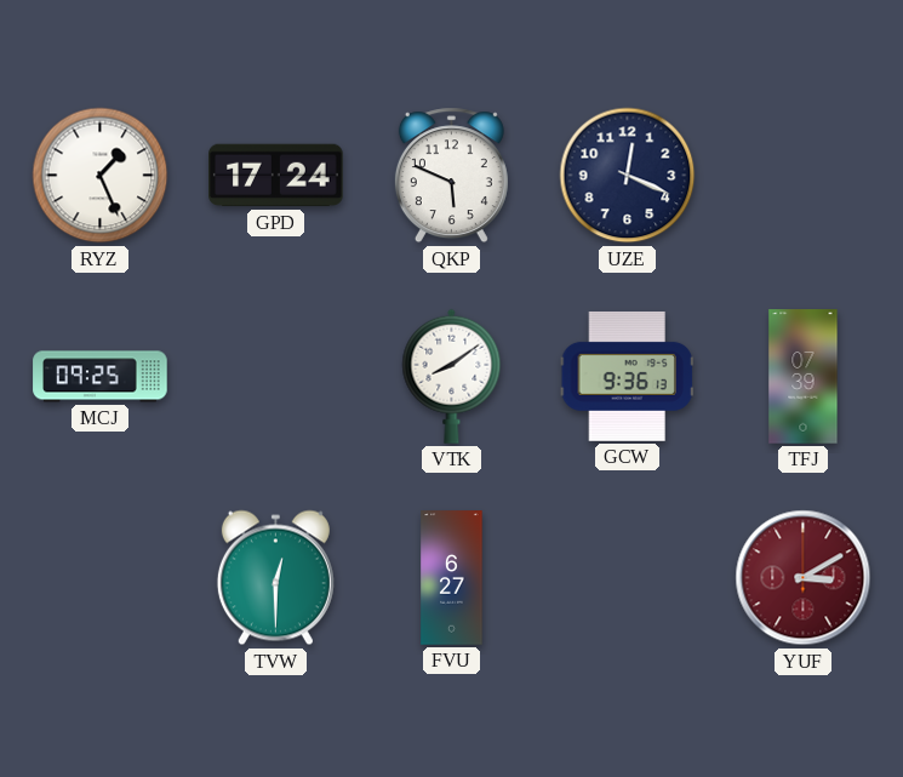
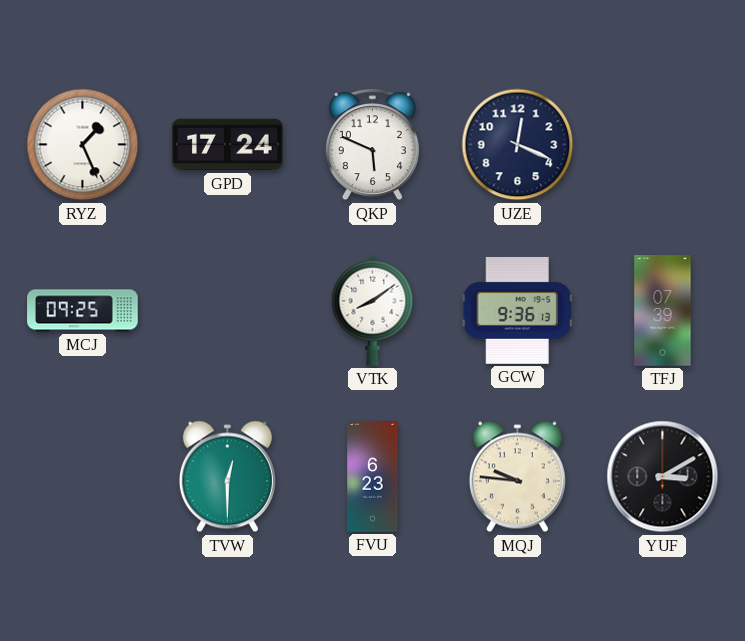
FVU: 6:27 -> 6:23
MQJ: none -> 9:46
YUF dial: burgundy -> black
